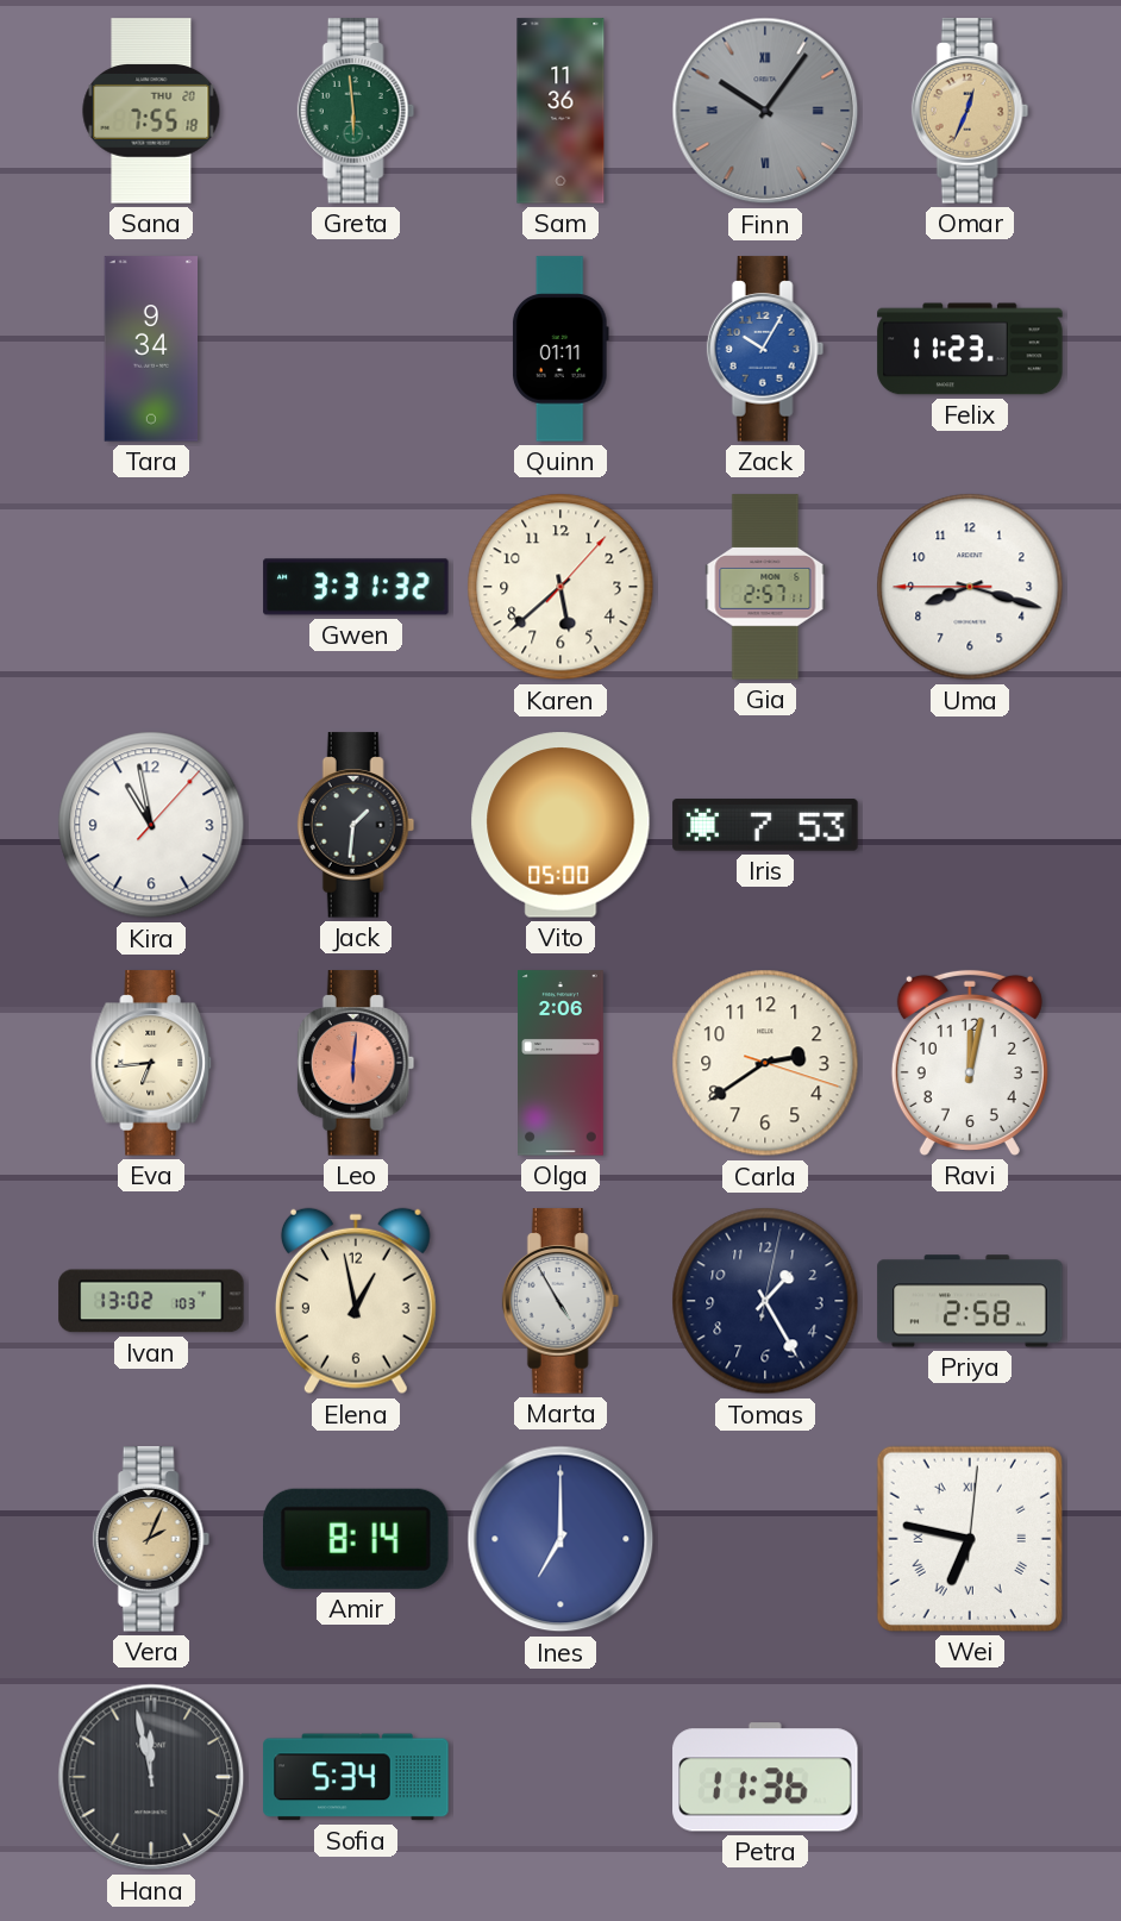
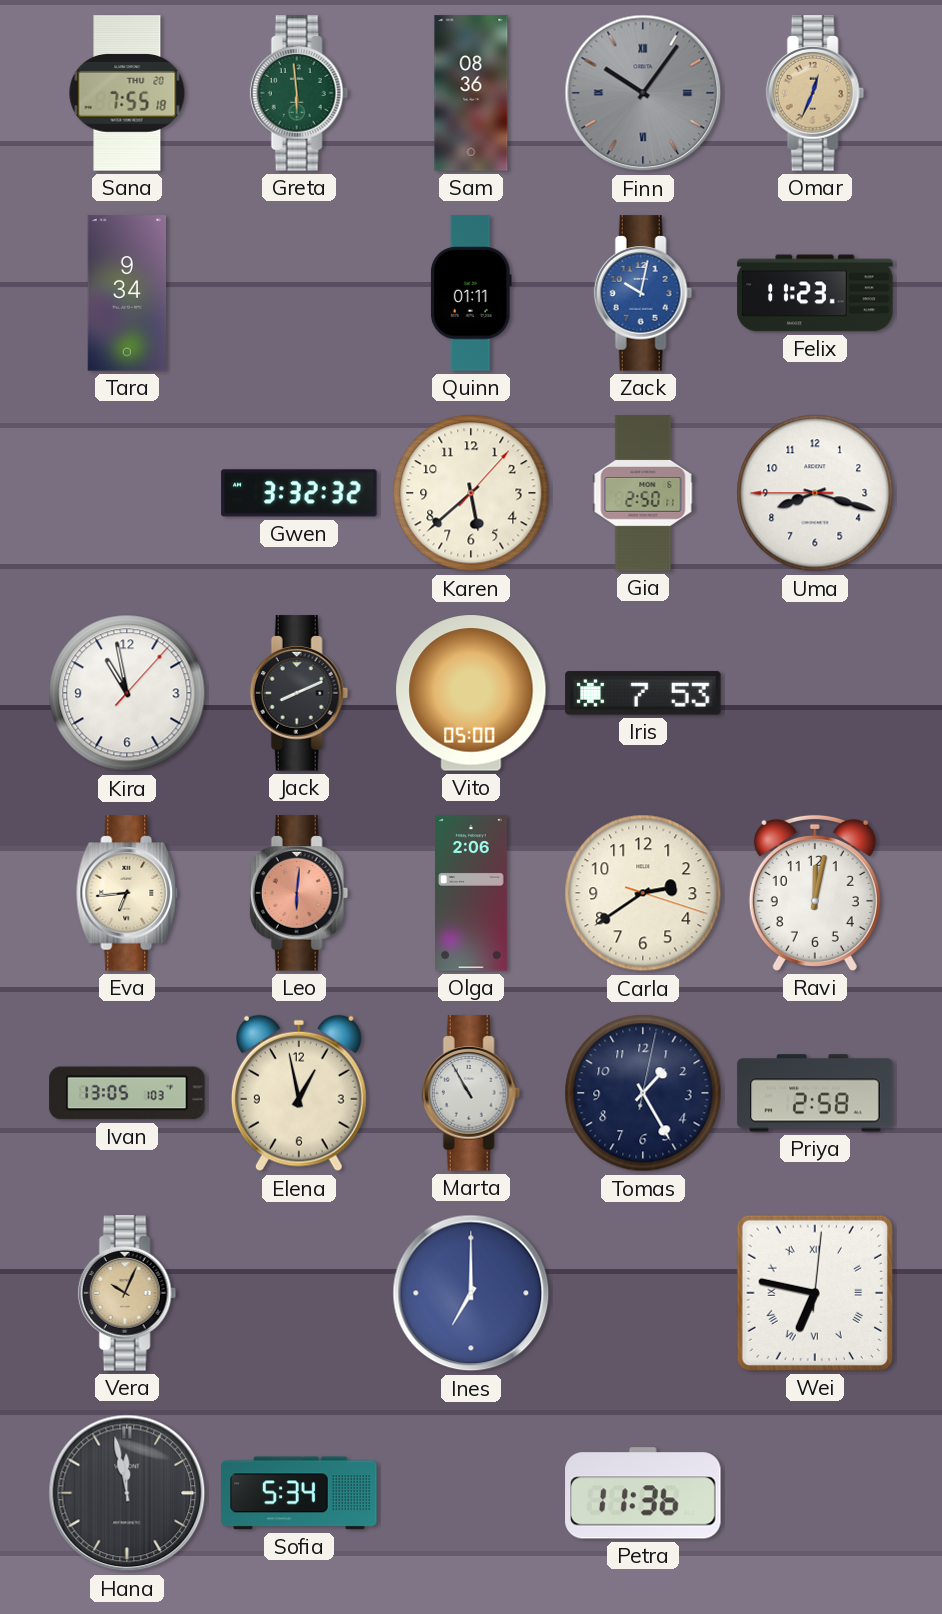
Sam: 11:36 -> 08:36
Zack: 10:05 -> 10:02
Gwen: 3:31 -> 3:32
Gia: 2:57 -> 2:50
Jack: 1:31 -> 8:11
Ivan: 13:02 -> 13:05
Marta: 4:55 -> 10:55
Vera: 2:04 -> 10:04
Amir: 8:14 -> none
